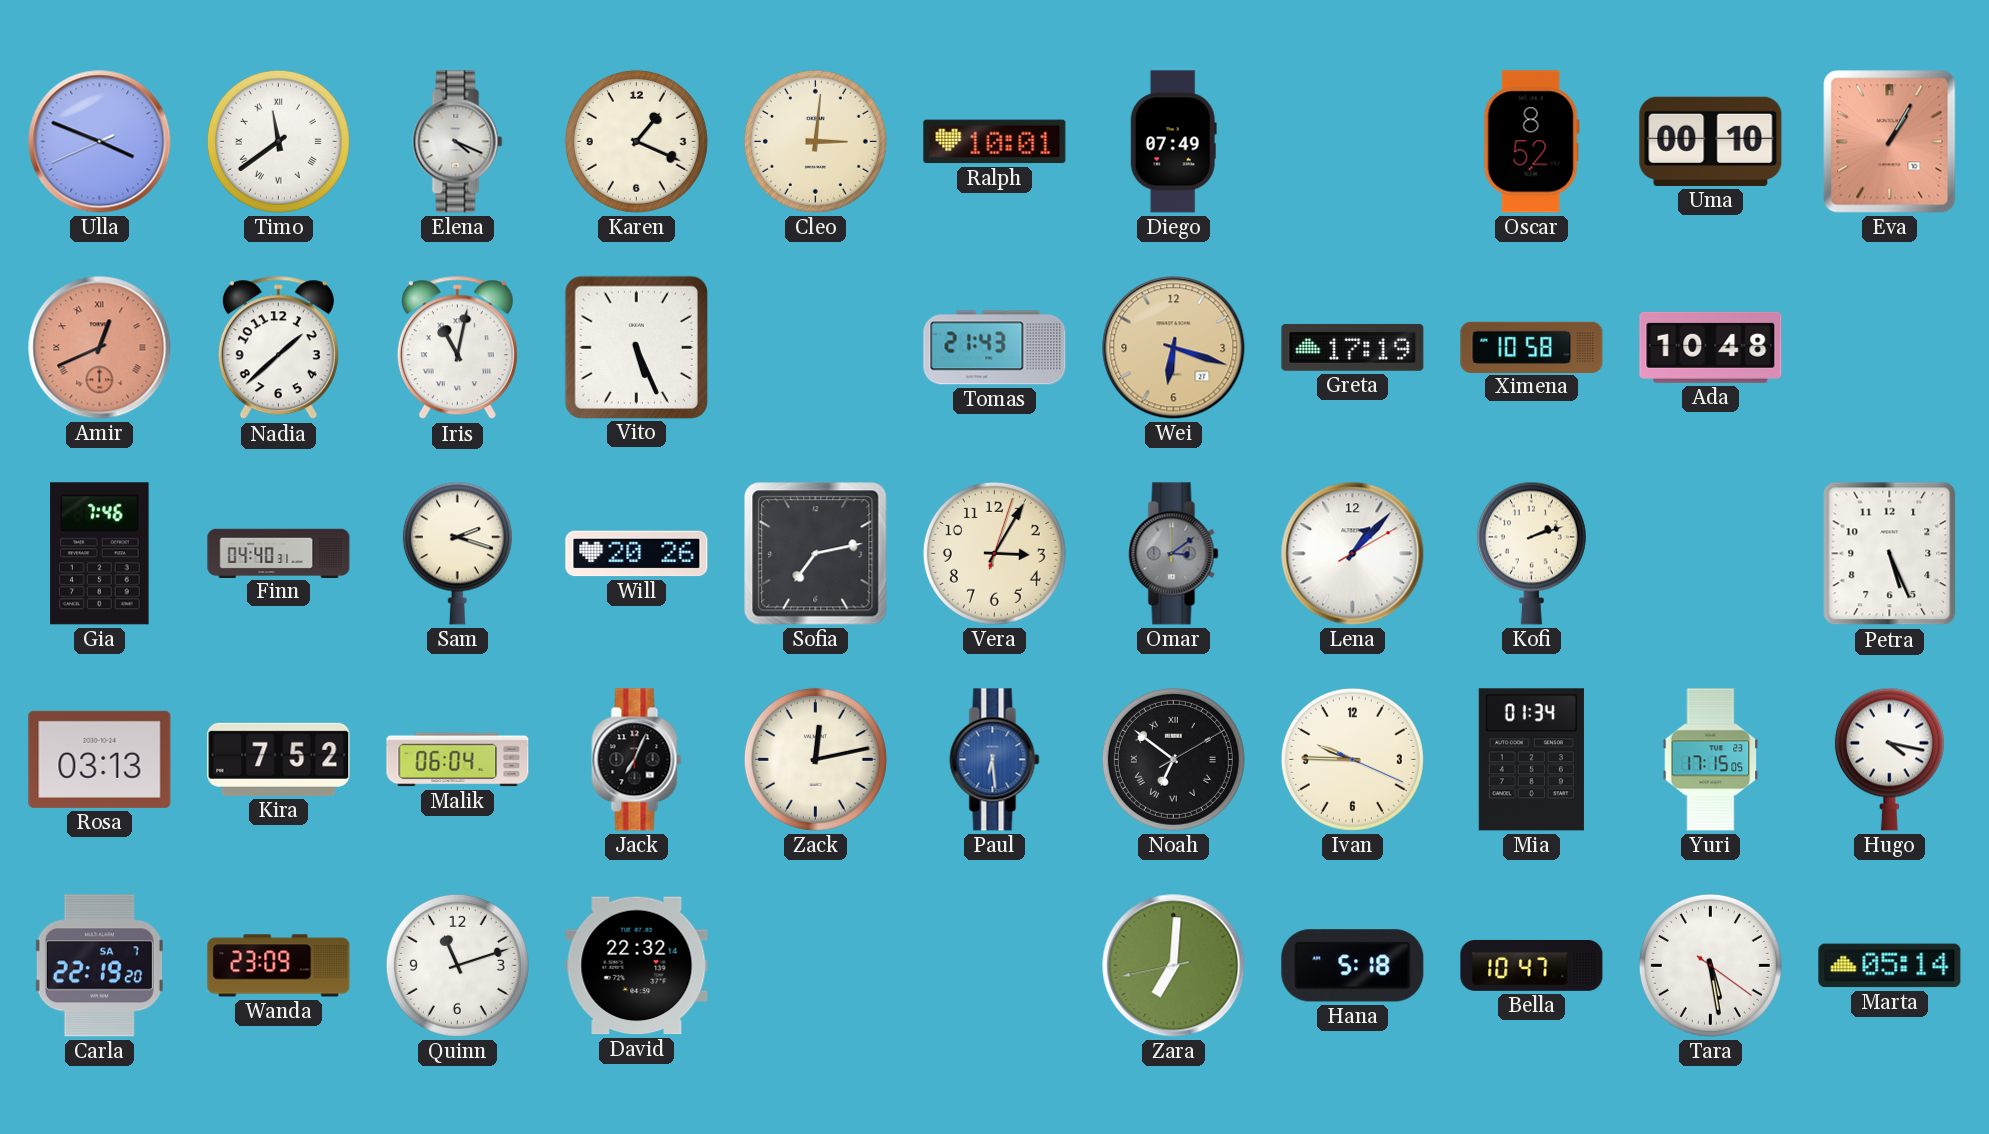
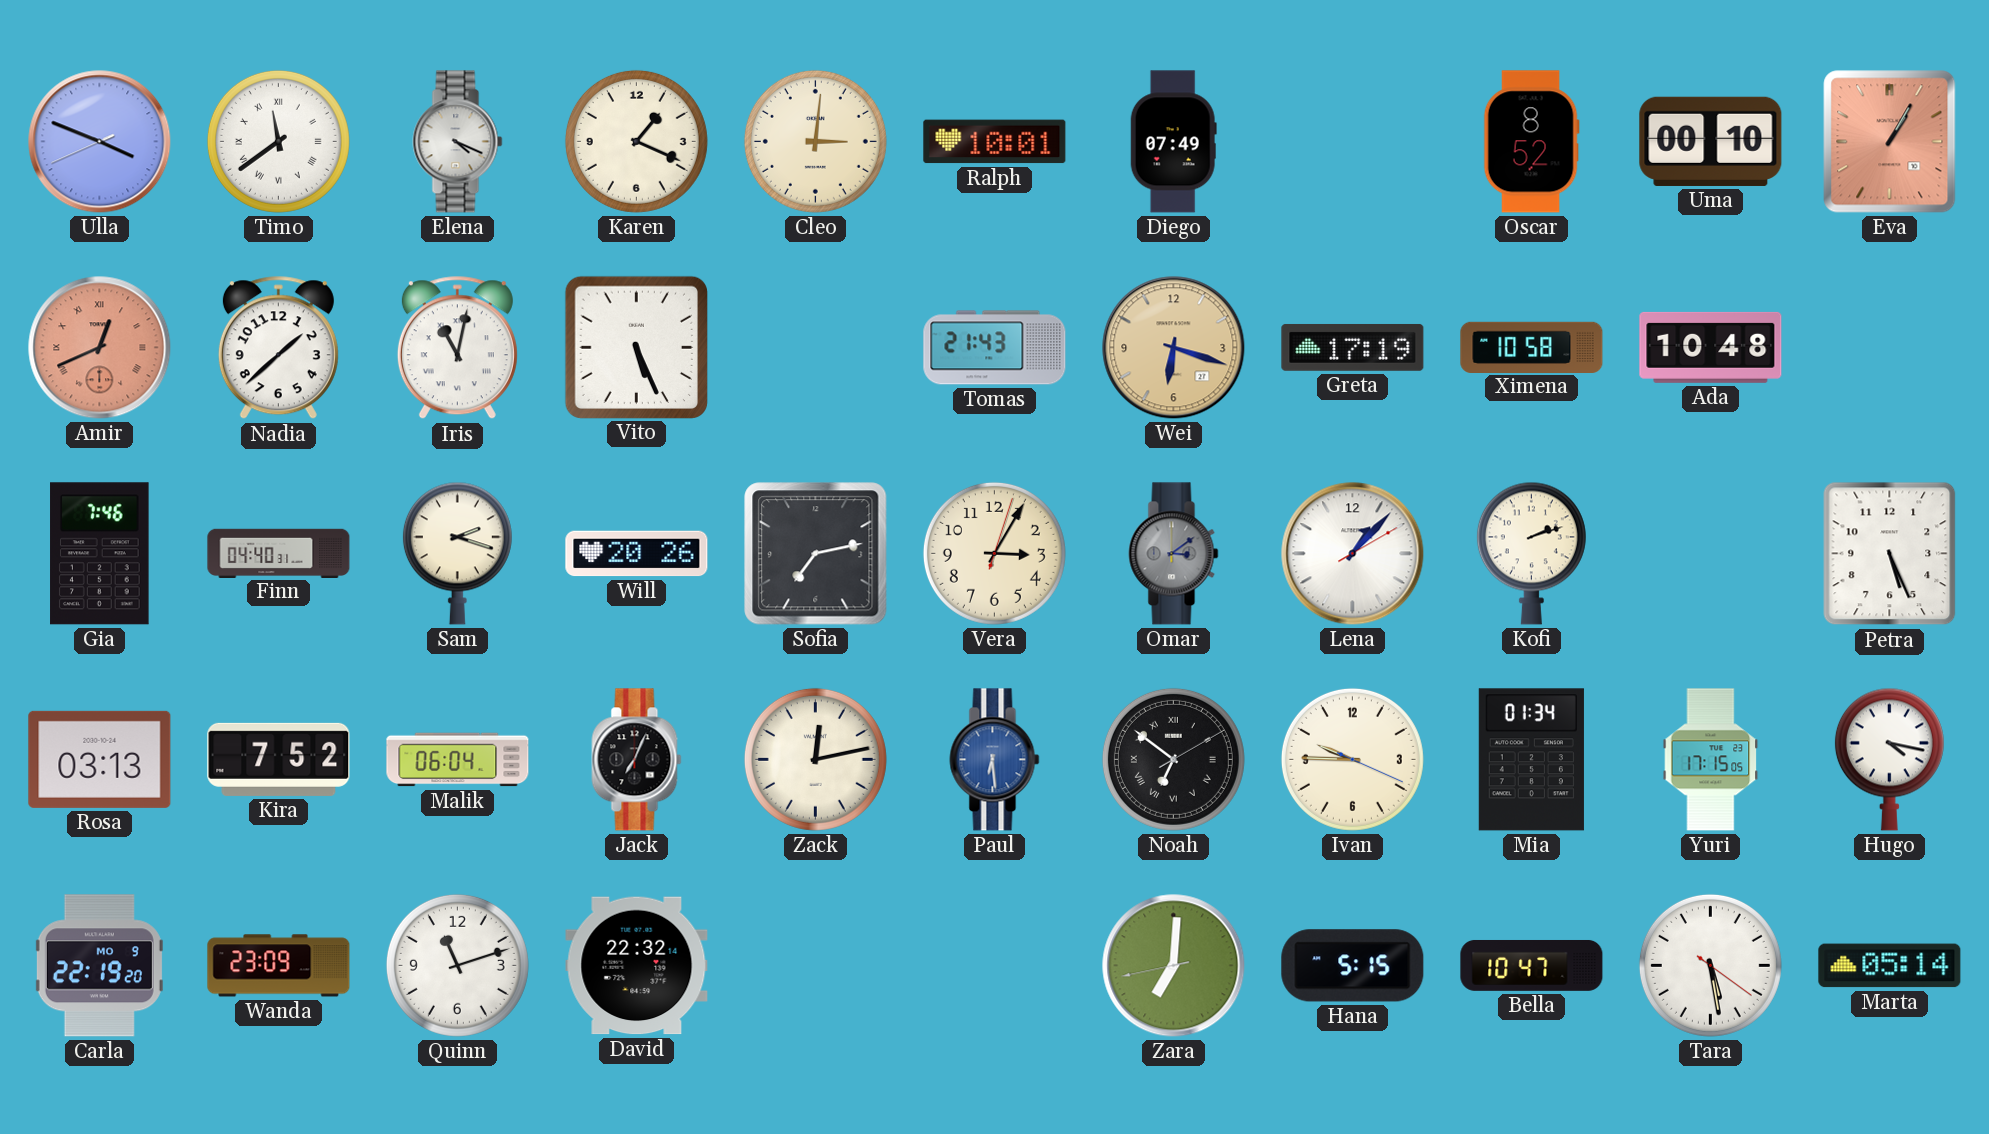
Carla date: SA 7 -> MO 9
Hana: 5:18 -> 5:15
